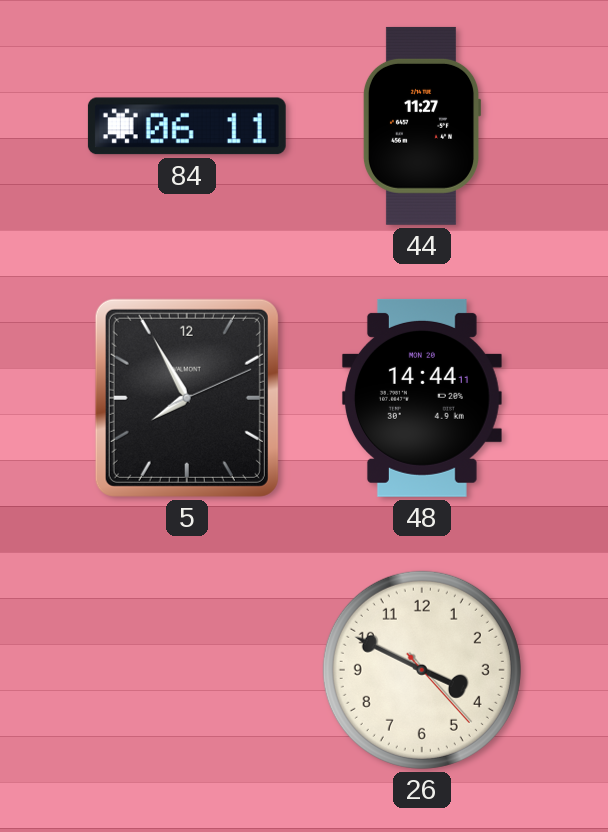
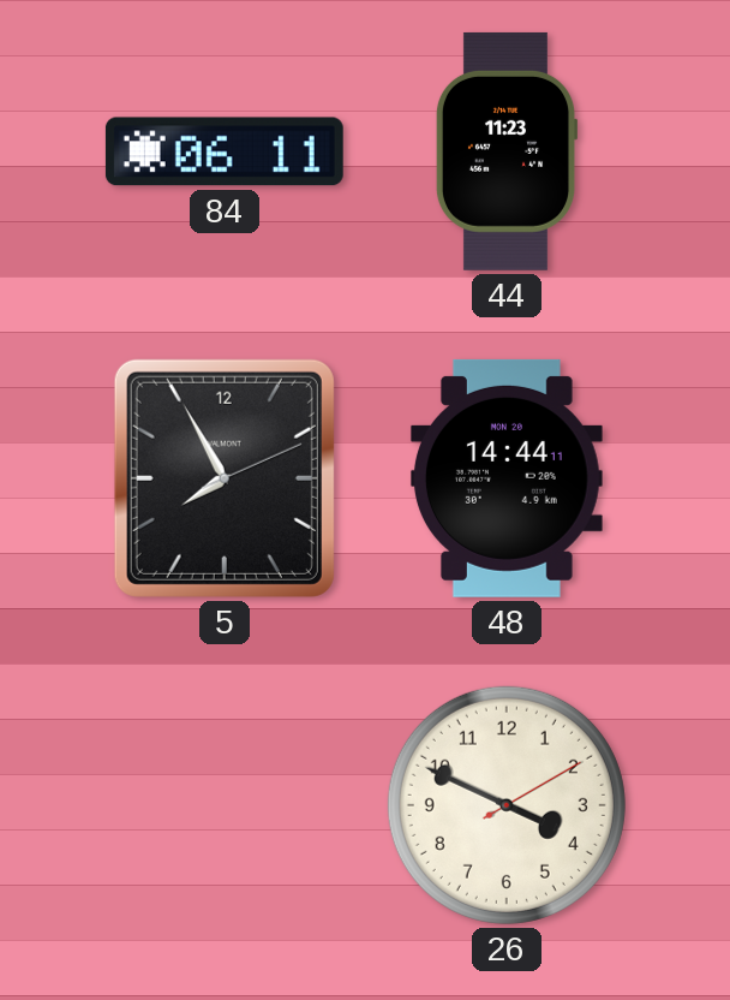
44: 11:27 -> 11:23
26: 3:49:23 -> 3:49:10
